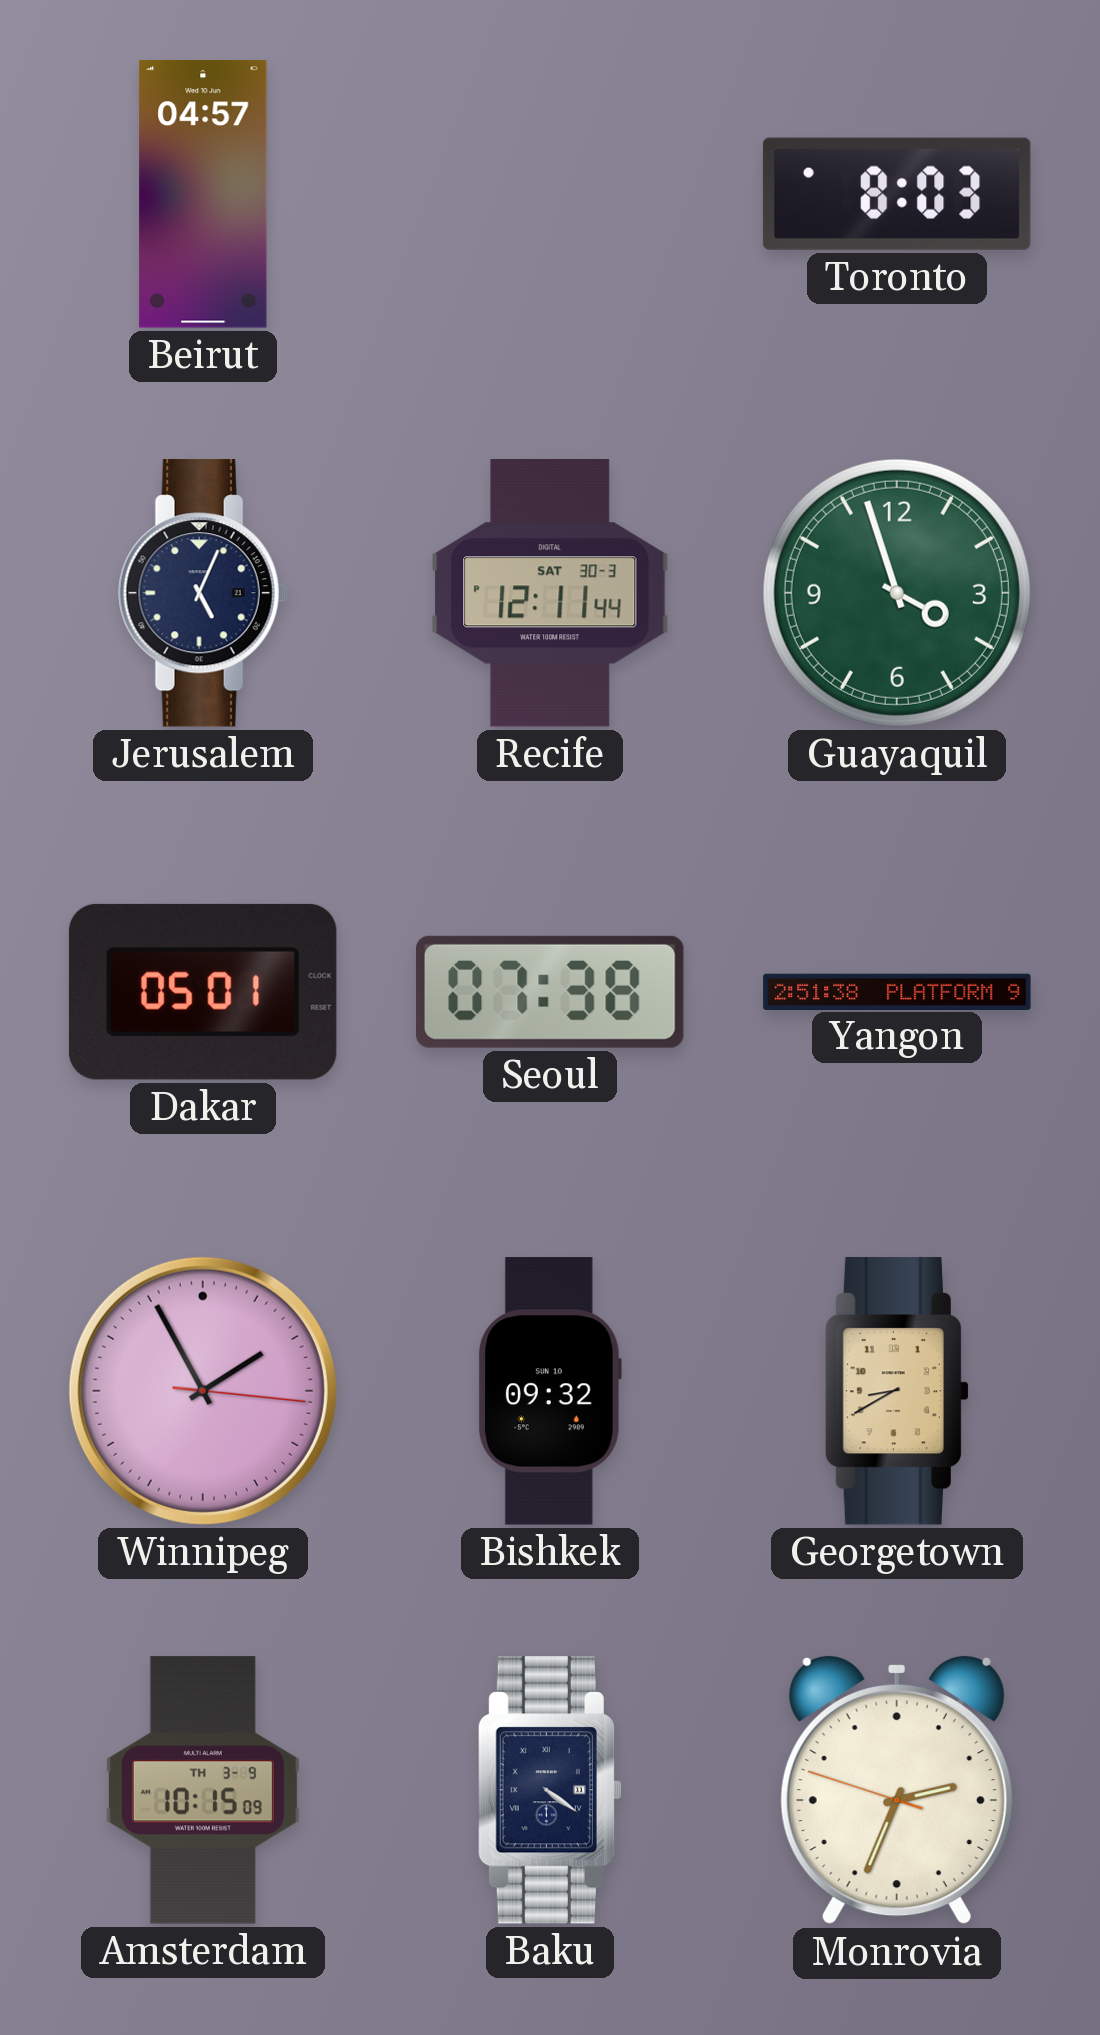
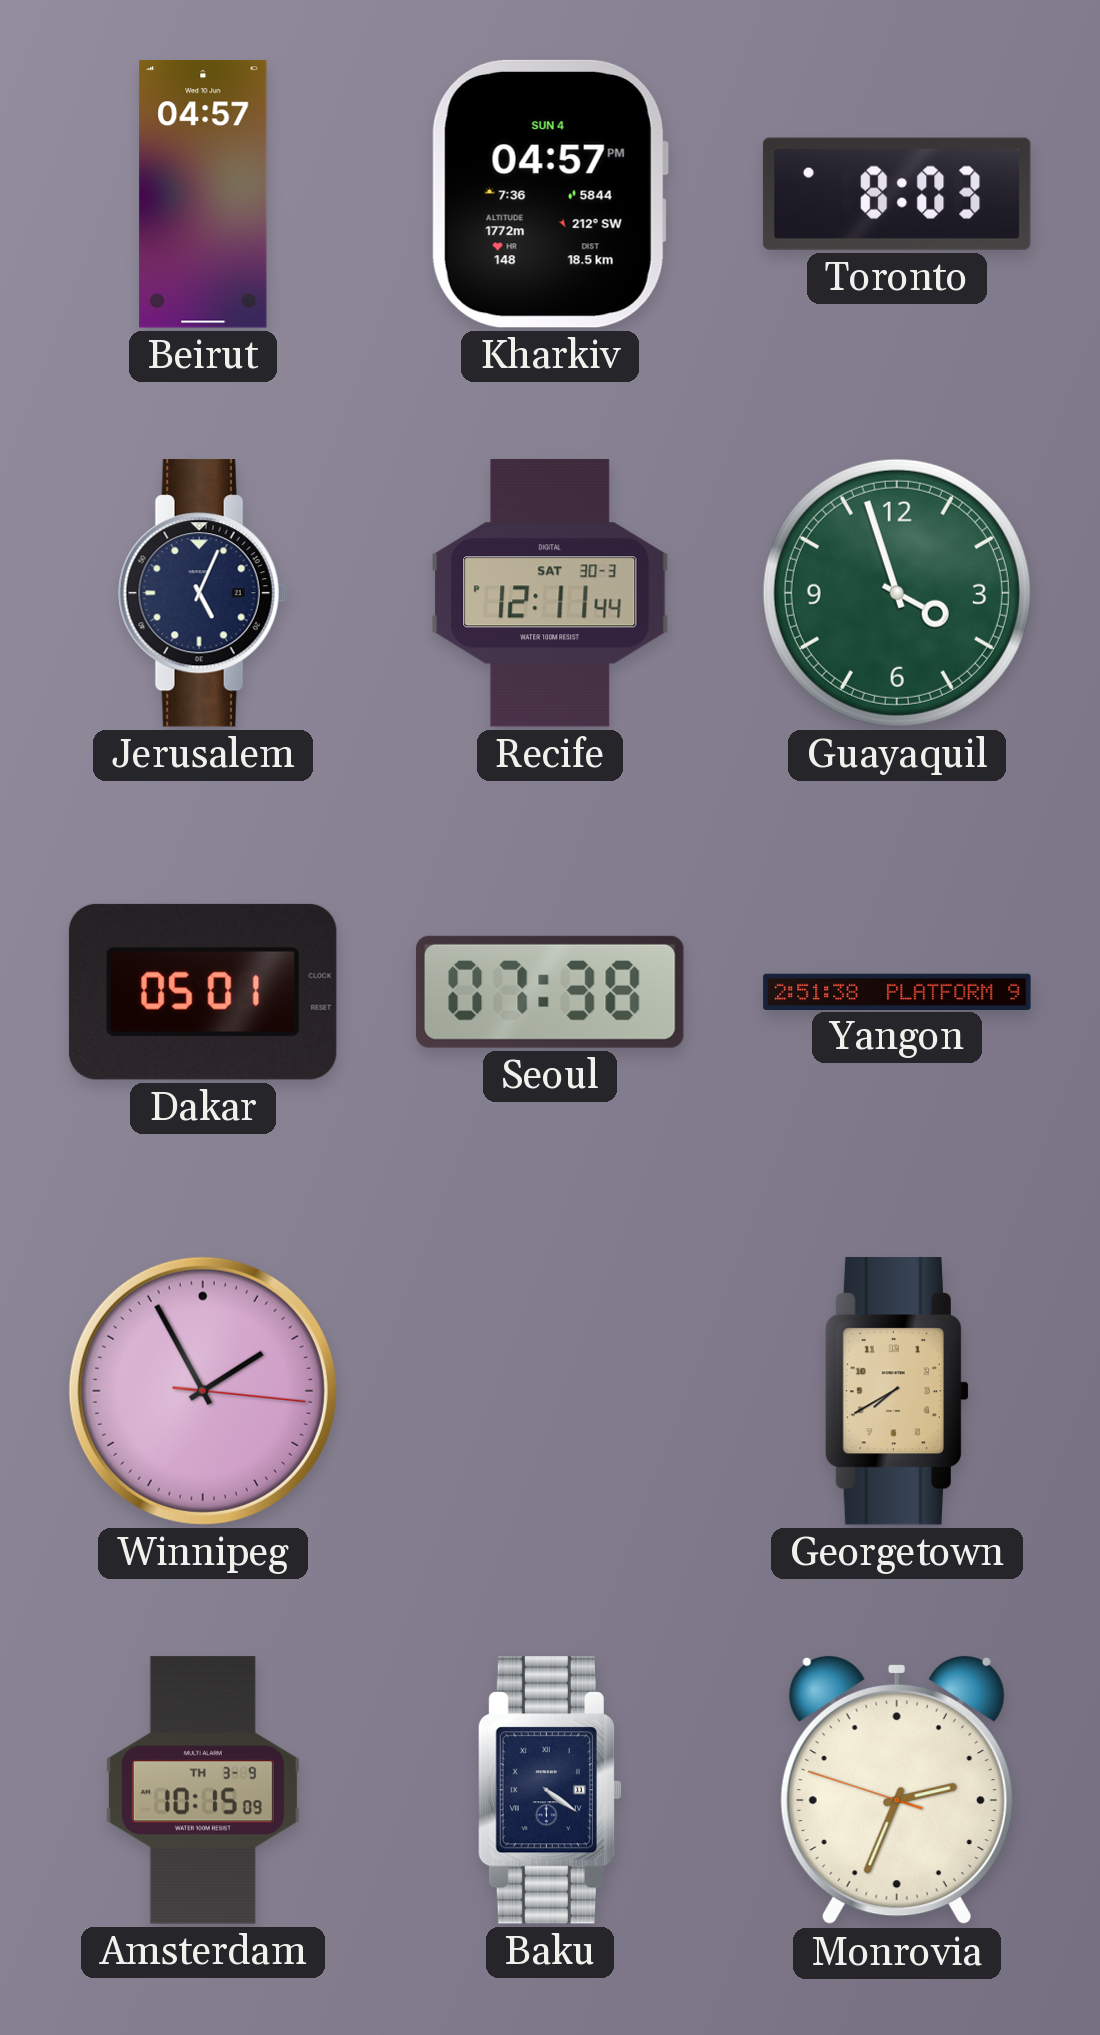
Kharkiv: none -> 04:57
Bishkek: 09:32 -> none
Georgetown: 8:40 -> 7:40
